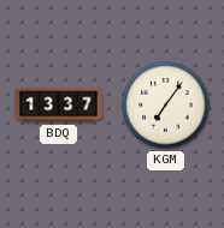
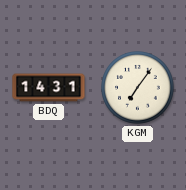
BDQ: 13:37 -> 14:31
